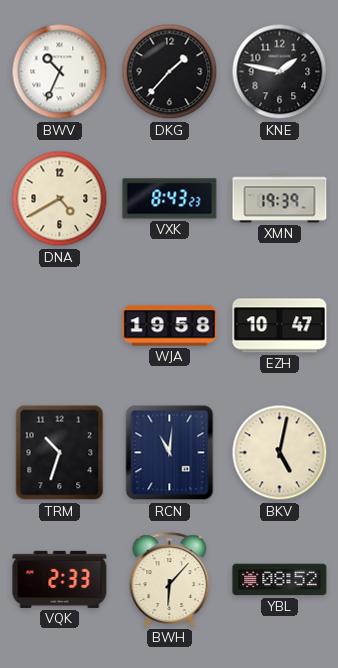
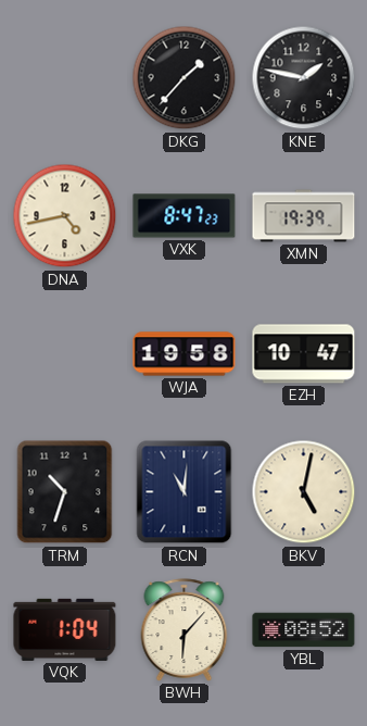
BWV: 10:34 -> none
DNA: 4:40 -> 4:43
VXK: 8:43 -> 8:47
VQK: 2:33 -> 1:04
